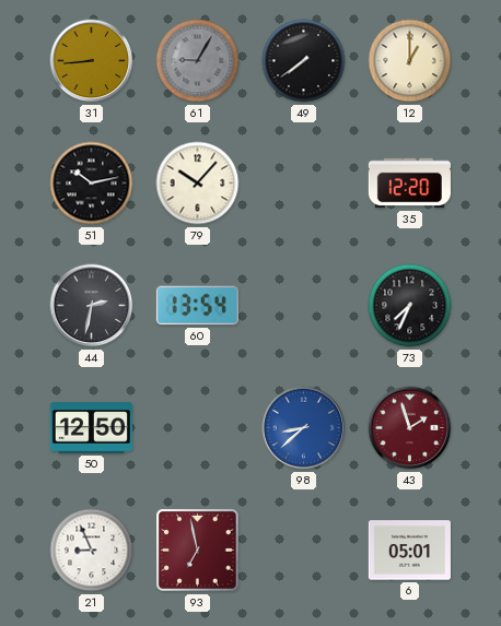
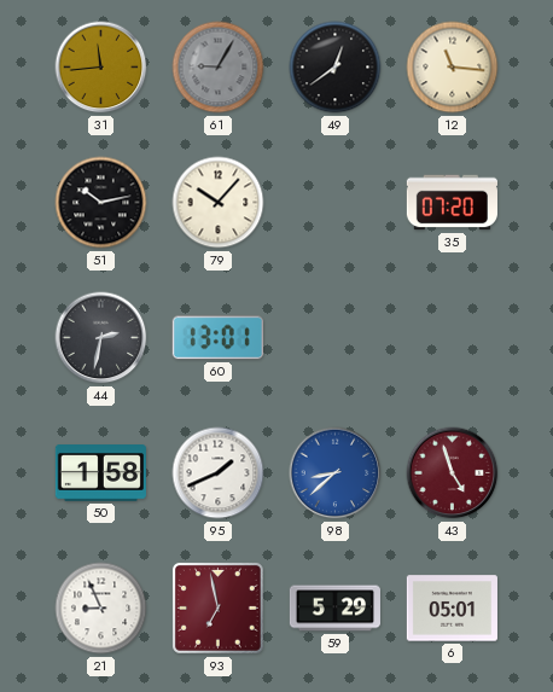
31: 8:44 -> 11:44
49: 7:39 -> 12:39
12: 1:00 -> 11:16
35: 12:20 -> 07:20
60: 13:54 -> 13:01
73: 7:34 -> none
50: 12:50 -> 1:58
95: none -> 1:41
43: 1:57 -> 4:57
59: none -> 5:29
